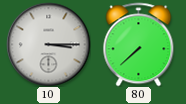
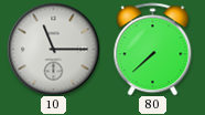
10: 3:15 -> 11:15
